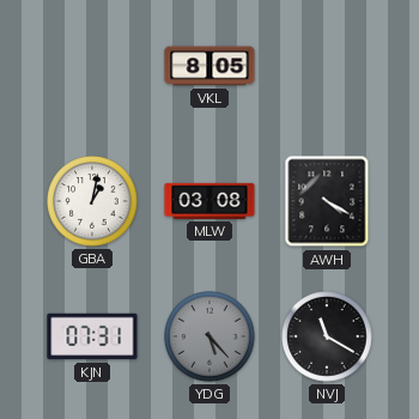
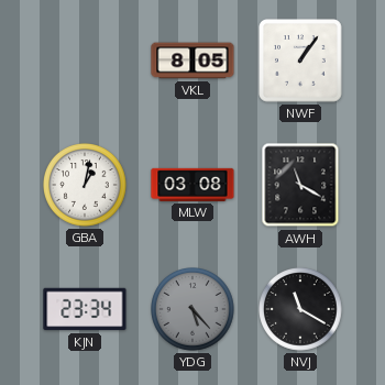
NWF: none -> 1:06
AWH: 4:20 -> 11:20
KJN: 07:31 -> 23:34
